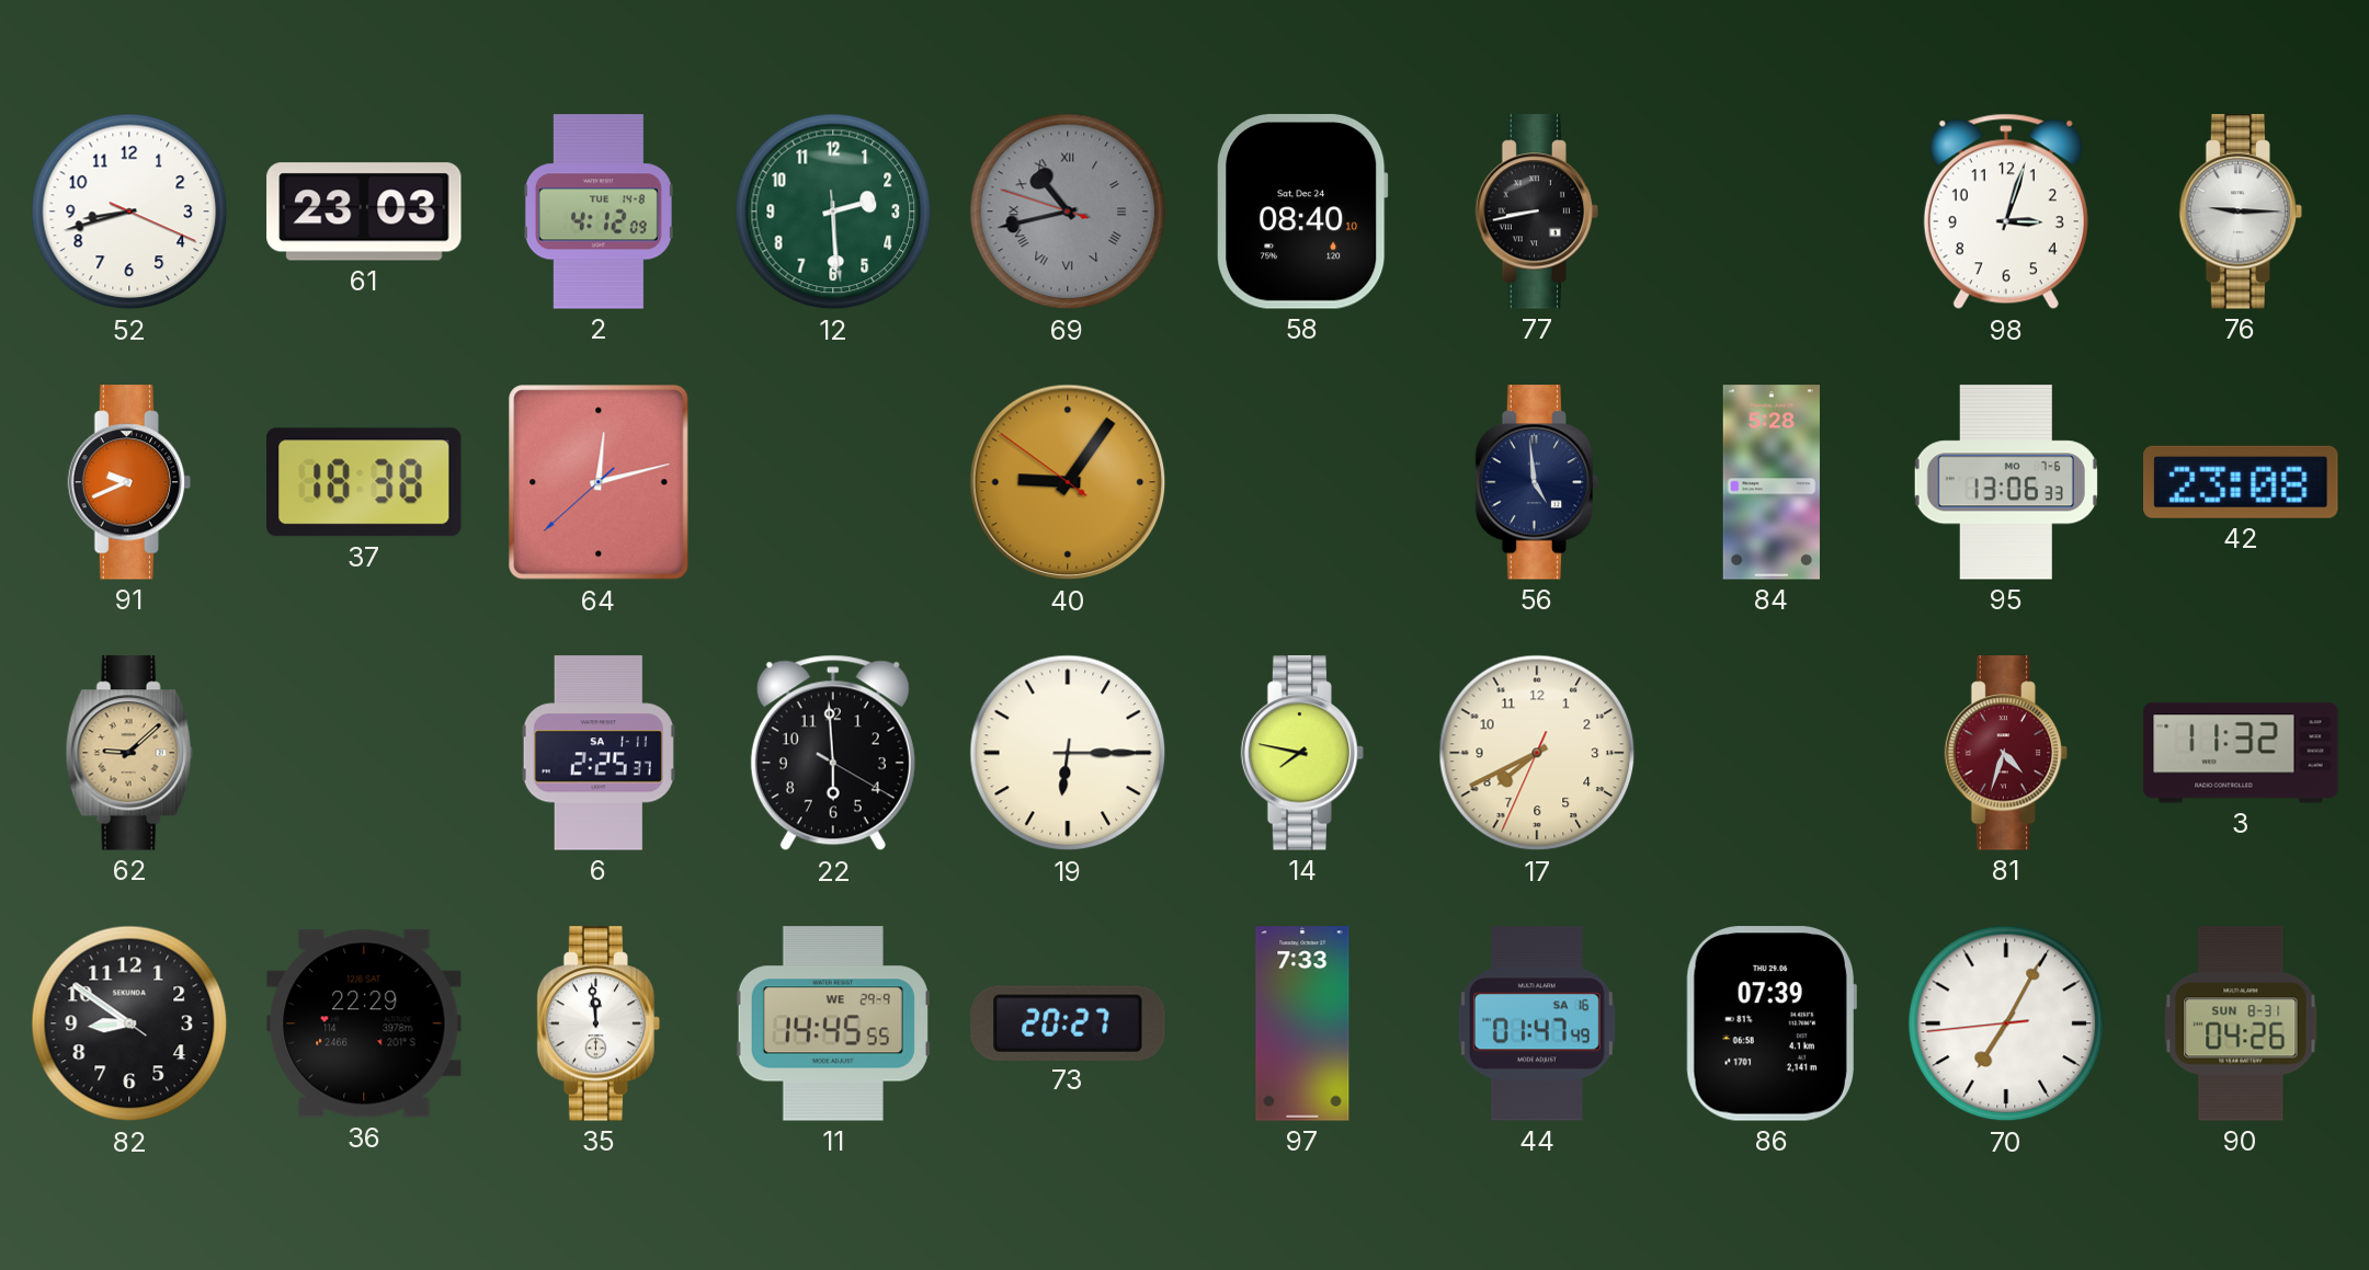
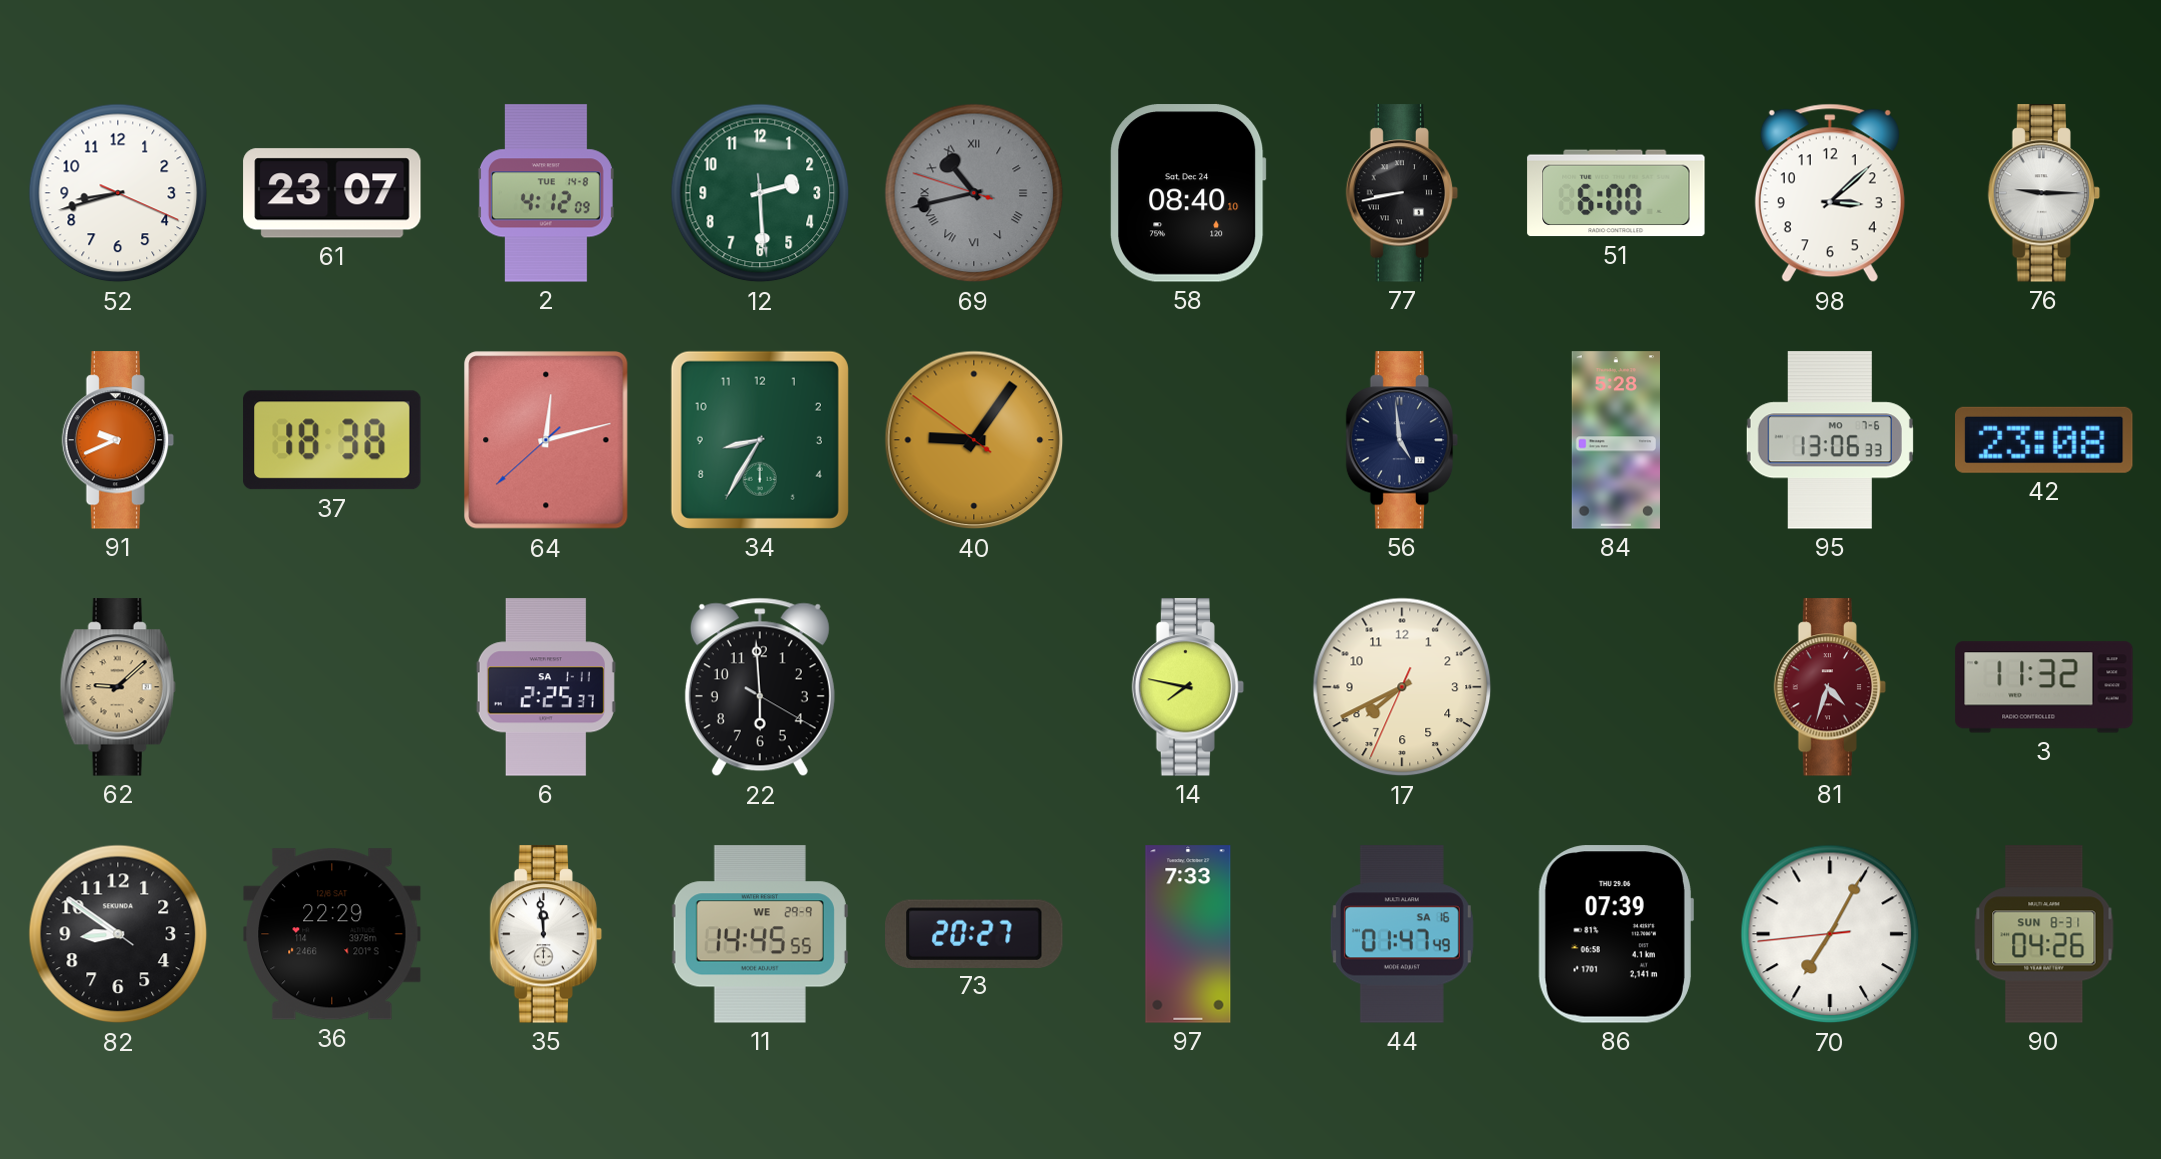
61: 23:03 -> 23:07
51: none -> 6:00
98: 3:03 -> 3:08
34: none -> 8:35
19: 6:15 -> none
